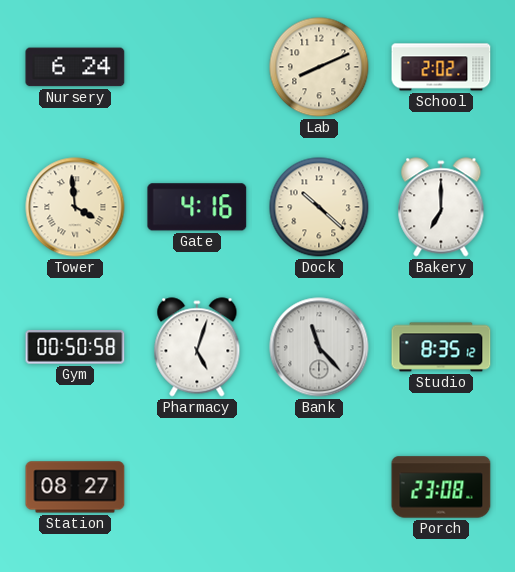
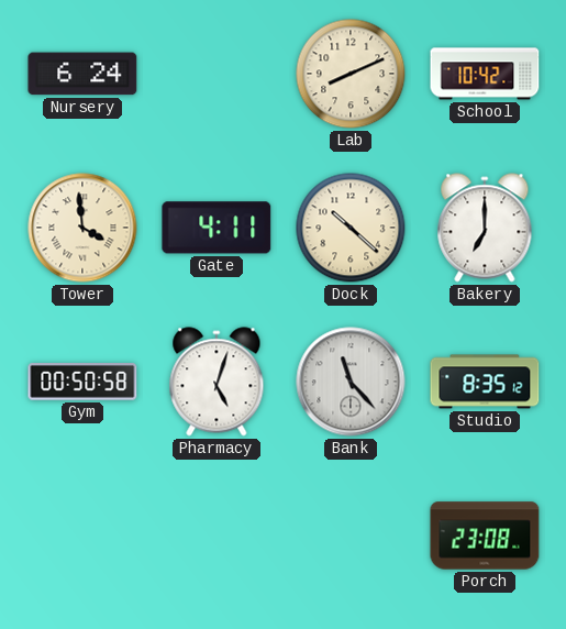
School: 2:02 -> 10:42
Gate: 4:16 -> 4:11
Station: 08:27 -> none
